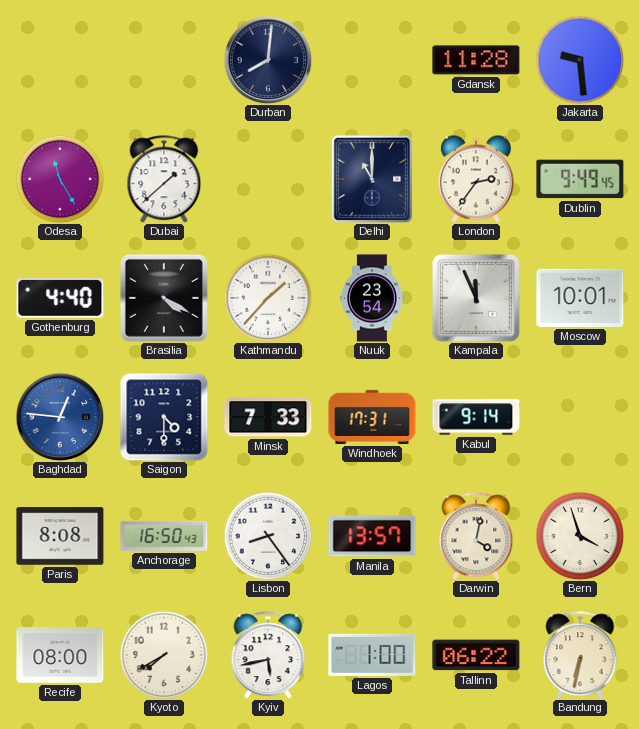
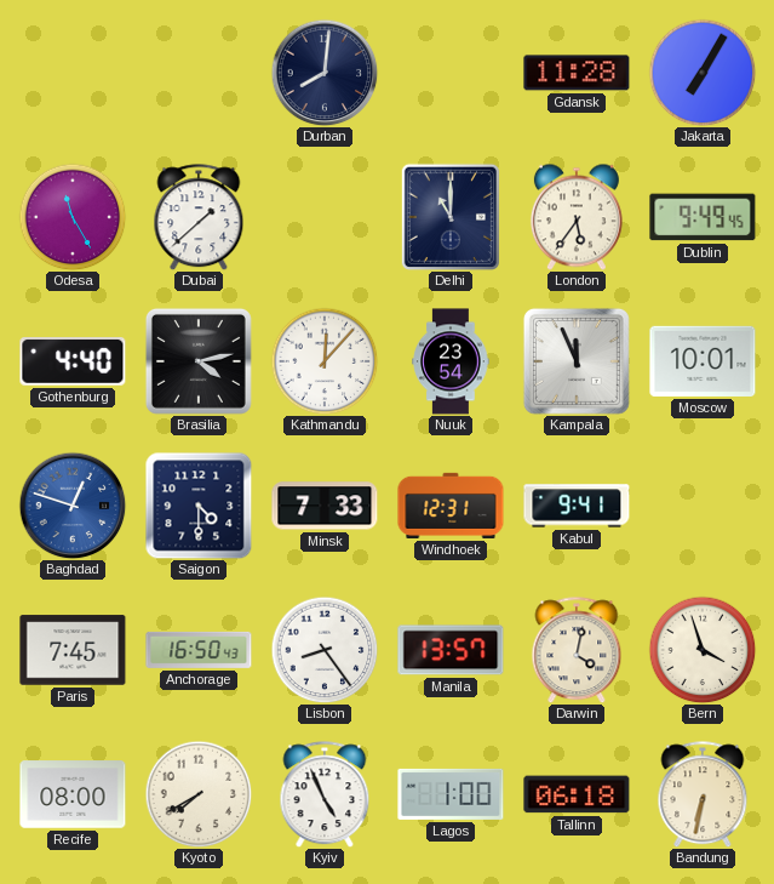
Jakarta: 9:29 -> 7:05
London: 2:36 -> 5:36
Brasilia: 4:20 -> 4:13
Kathmandu: 1:37 -> 12:07
Baghdad: 12:46 -> 12:48
Windhoek: 17:31 -> 12:31
Kabul: 9:14 -> 9:41
Paris: 8:08 -> 7:45
Kyiv: 5:43 -> 4:56
Tallinn: 06:22 -> 06:18
